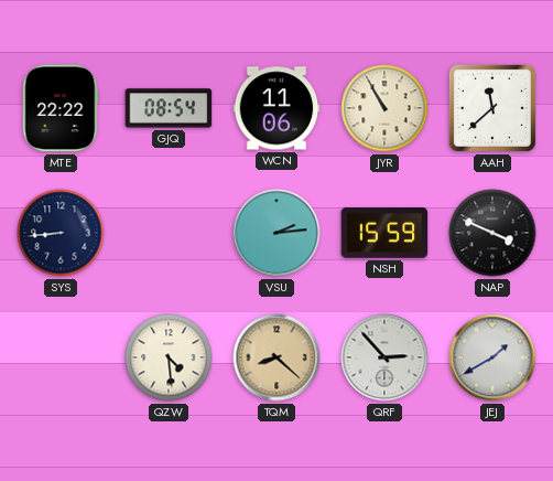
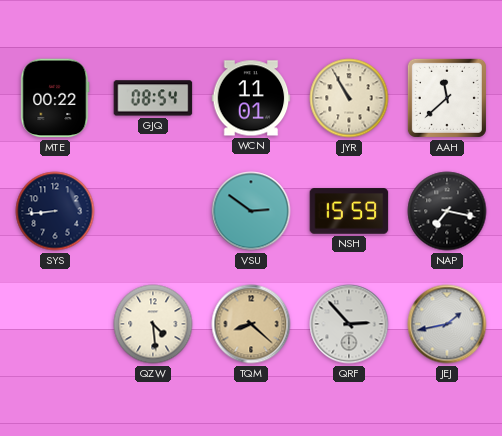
MTE: 22:22 -> 00:22
WCN: 11:06 -> 11:01
VSU: 2:14 -> 2:51
NAP: 3:49 -> 7:17
JEJ: 1:40 -> 1:43
